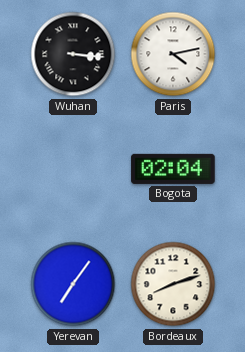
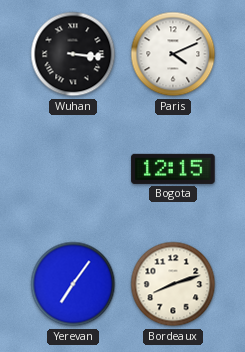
Paris: 4:13 -> 4:11
Bogota: 02:04 -> 12:15
